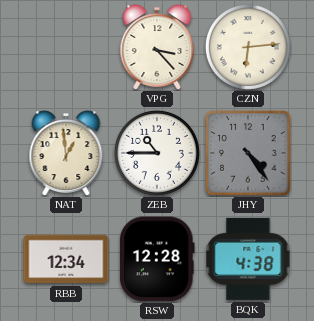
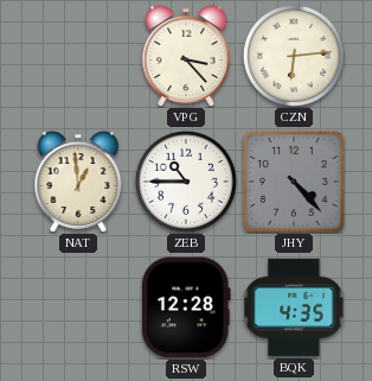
JHY: 4:24 -> 4:23
RBB: 12:34 -> none
BQK: 4:38 -> 4:35
